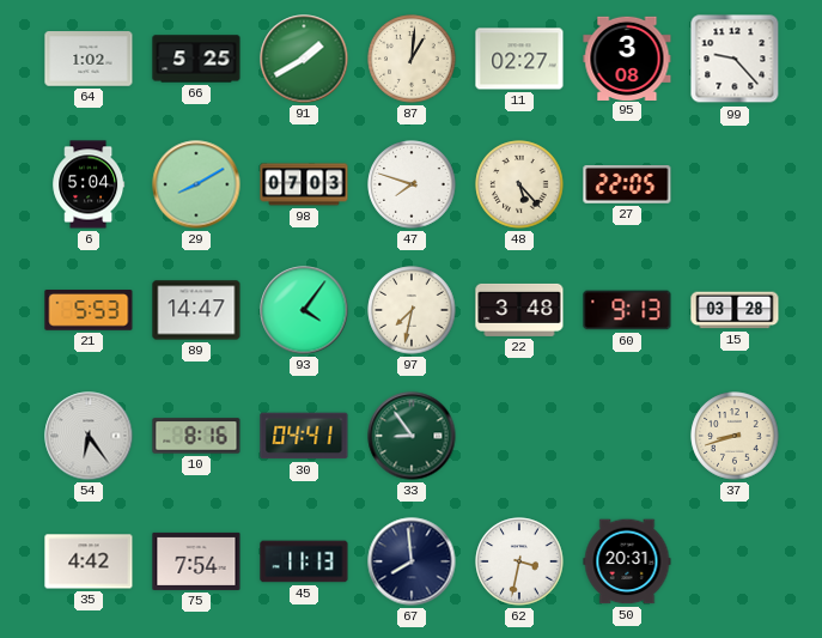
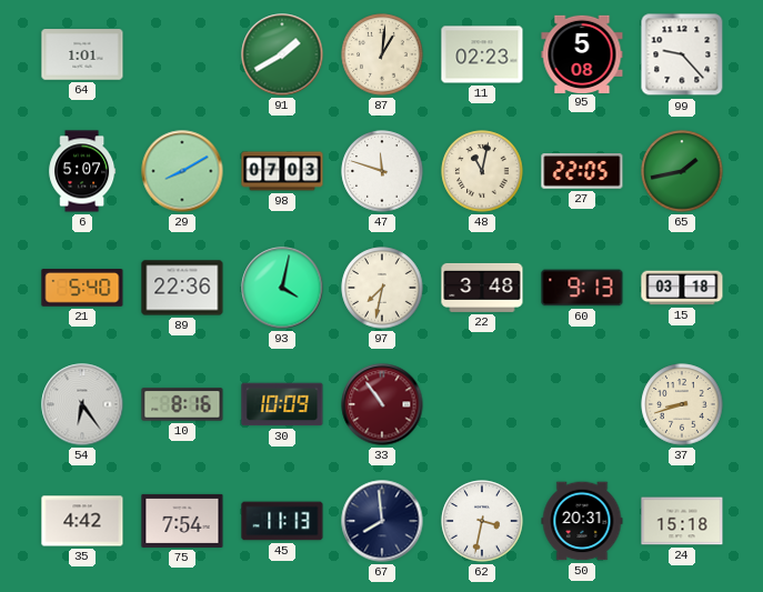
64: 1:02 -> 1:01
66: 5:25 -> none
11: 02:27 -> 02:23
95: 3:08 -> 5:08
6: 5:04 -> 5:07
47: 7:48 -> 11:48
48: 5:23 -> 11:02
65: none -> 1:43
21: 5:53 -> 5:40
89: 14:47 -> 22:36
93: 4:06 -> 4:02
15: 03:28 -> 03:18
30: 04:41 -> 10:09
33: 8:54 -> 10:54
33 dial: green -> burgundy
24: none -> 15:18
